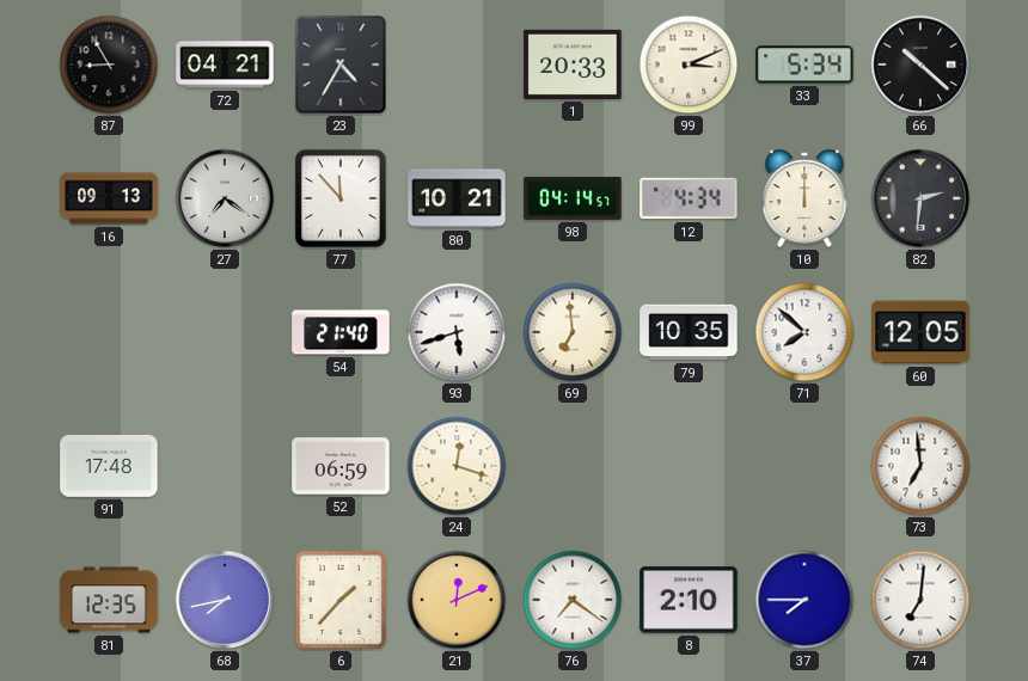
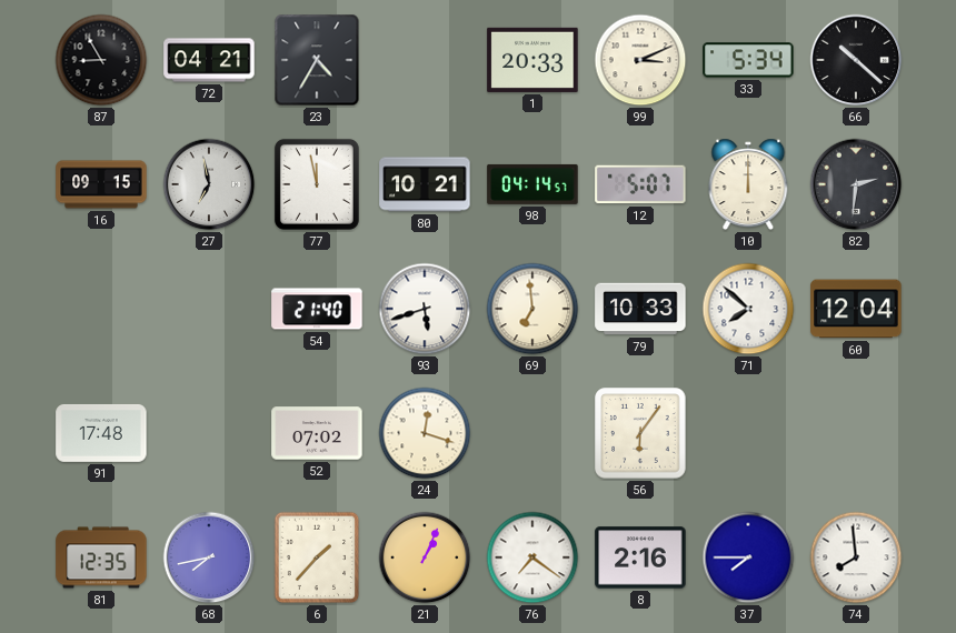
16: 09:13 -> 09:15
27: 7:21 -> 6:58
77: 11:53 -> 11:58
12: 4:34 -> 5:07
79: 10:35 -> 10:33
60: 12:05 -> 12:04
52: 06:59 -> 07:02
56: none -> 6:06
73: 6:59 -> none
21: 12:11 -> 1:04
8: 2:10 -> 2:16
74: 7:01 -> 7:59
